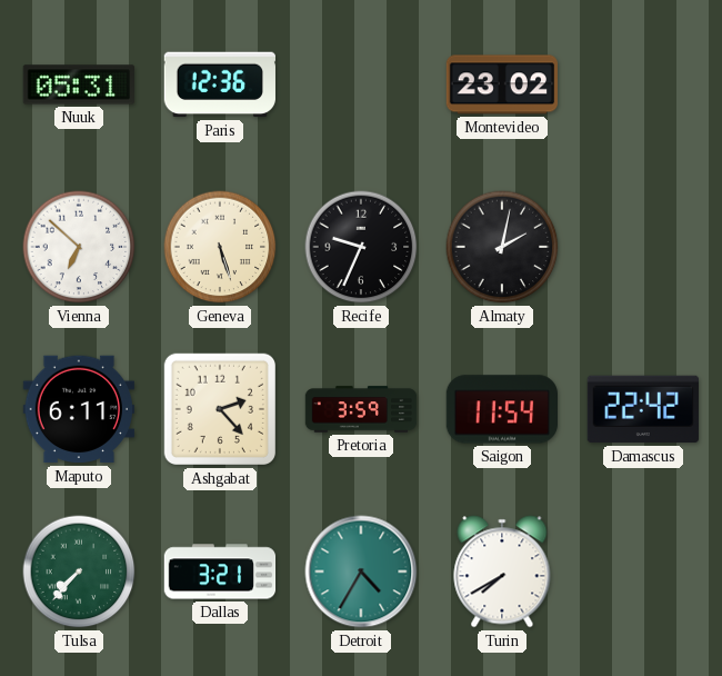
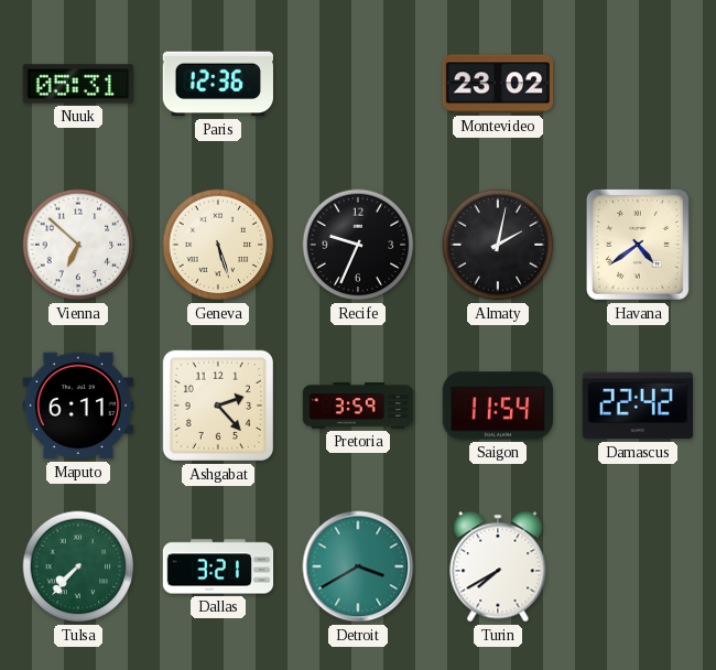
Havana: none -> 4:39
Detroit: 4:35 -> 3:40
